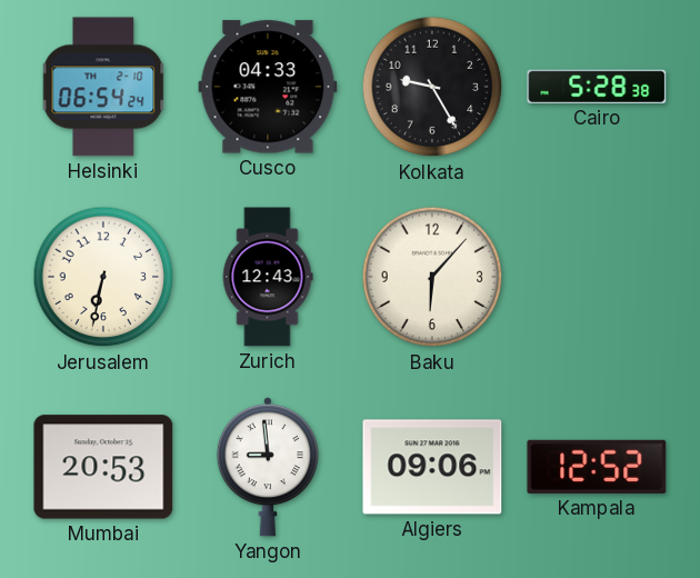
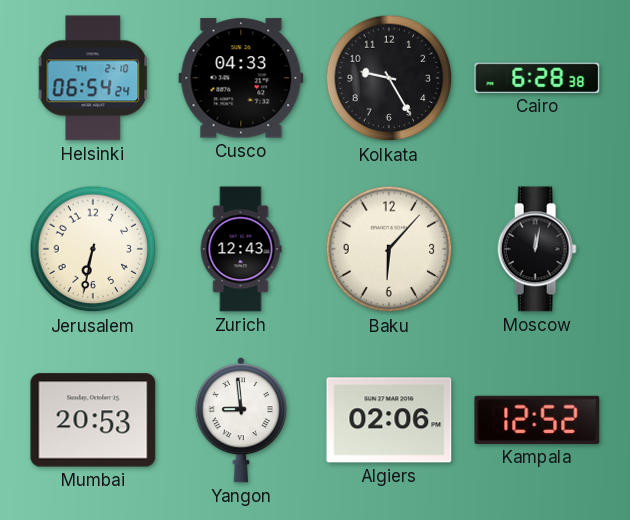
Cairo: 5:28 -> 6:28
Moscow: none -> 12:02
Algiers: 09:06 -> 02:06
